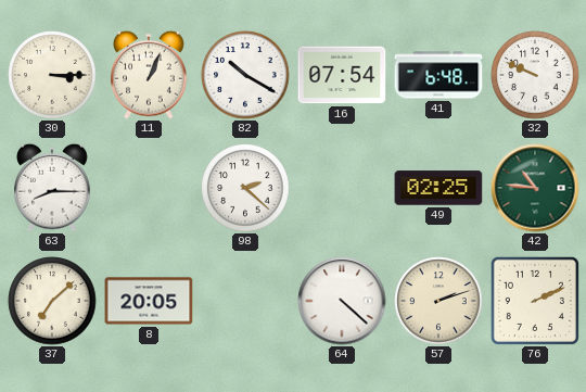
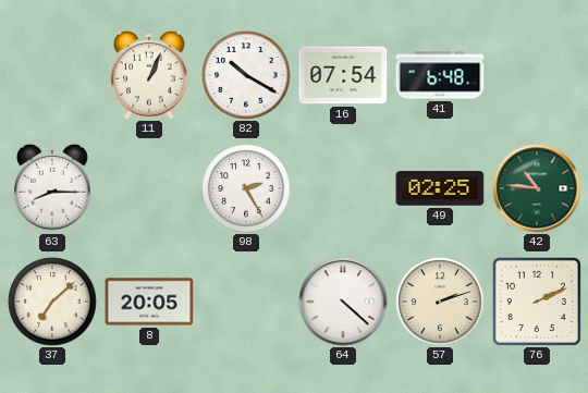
30: 3:15 -> none
32: 9:49 -> none
98: 2:22 -> 2:25
